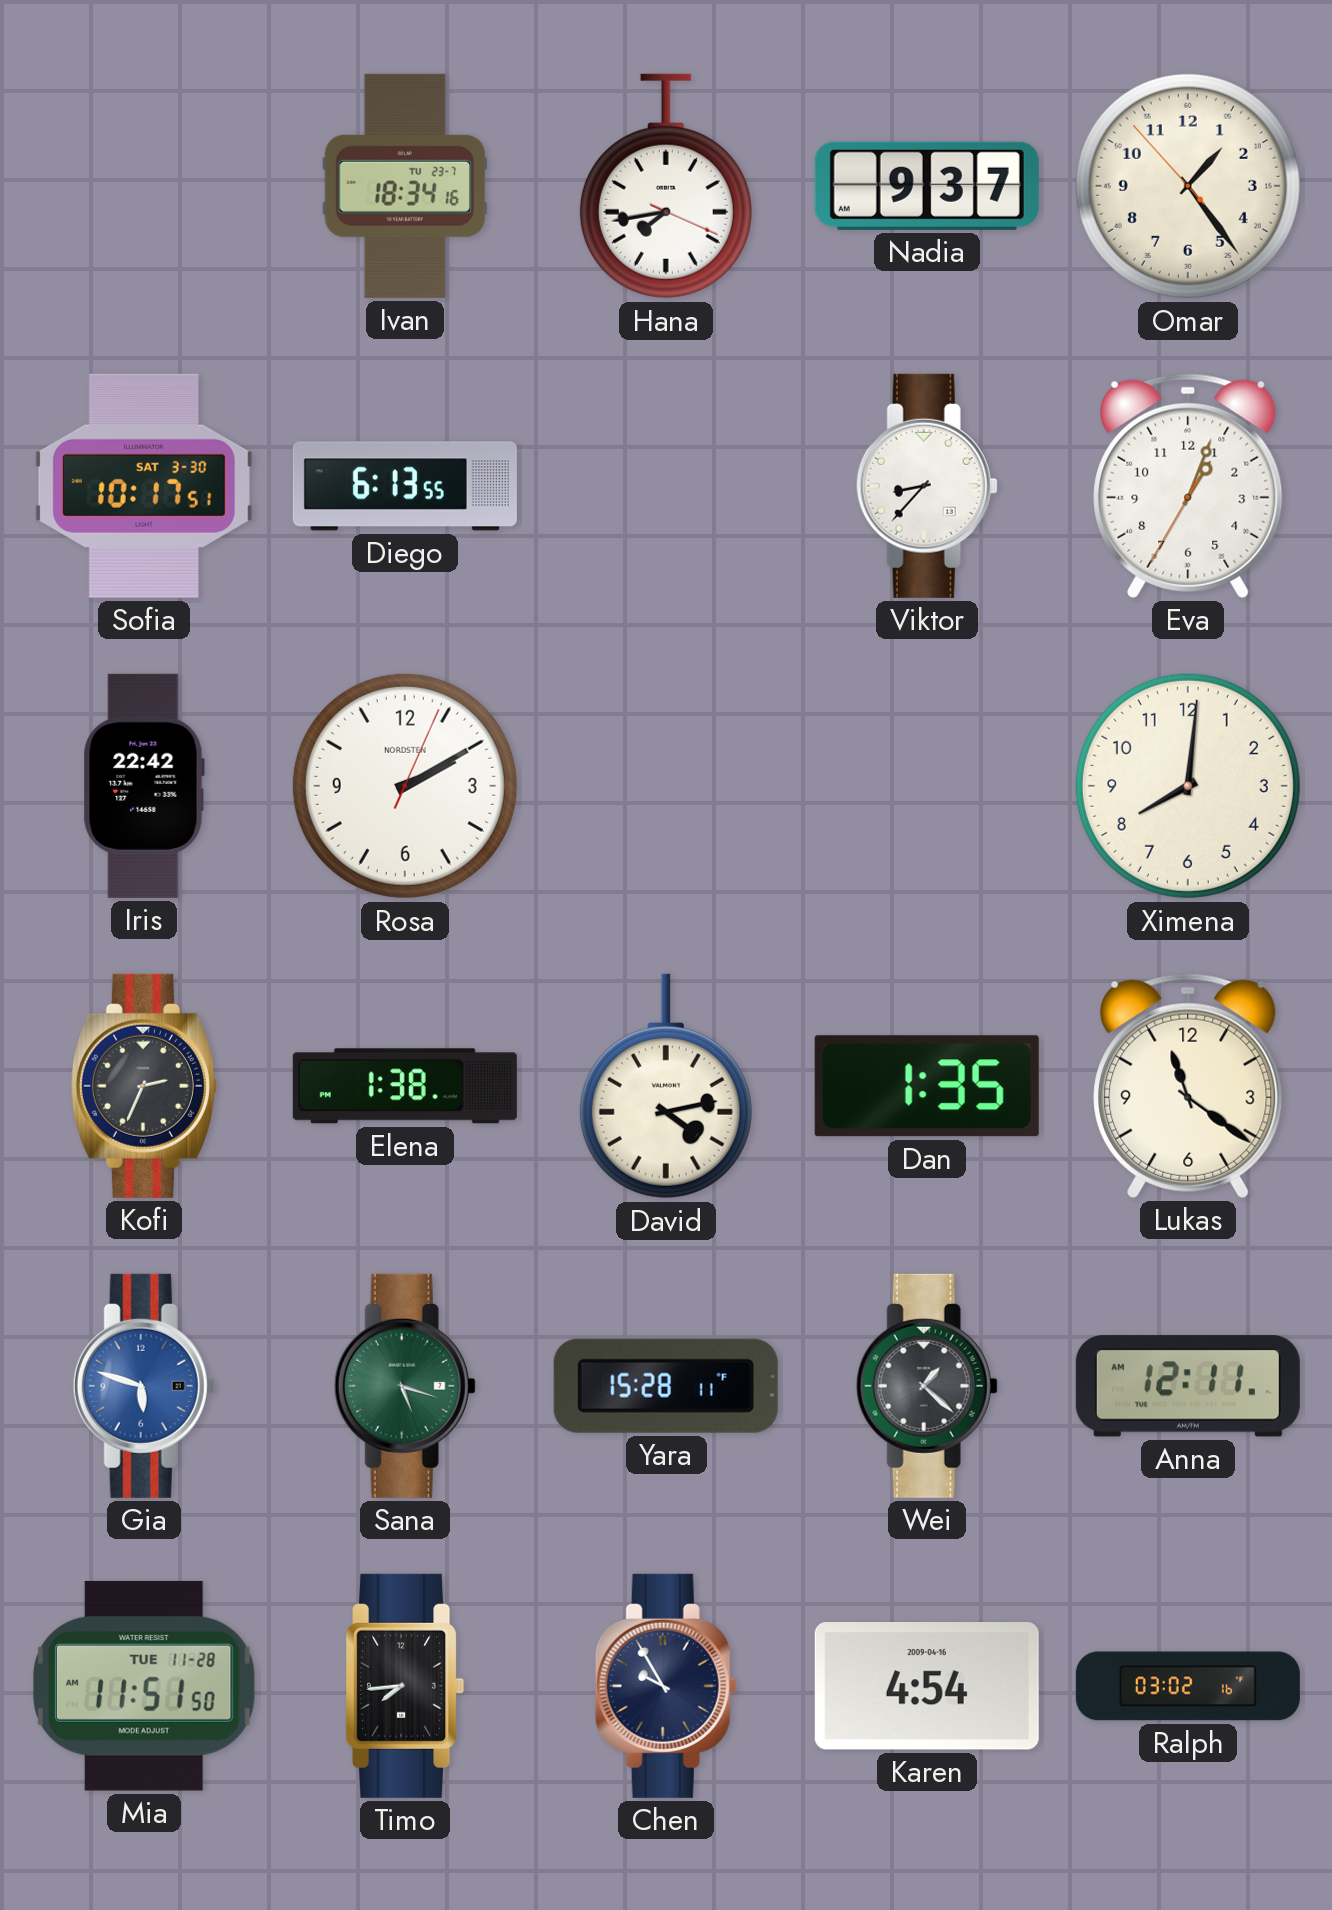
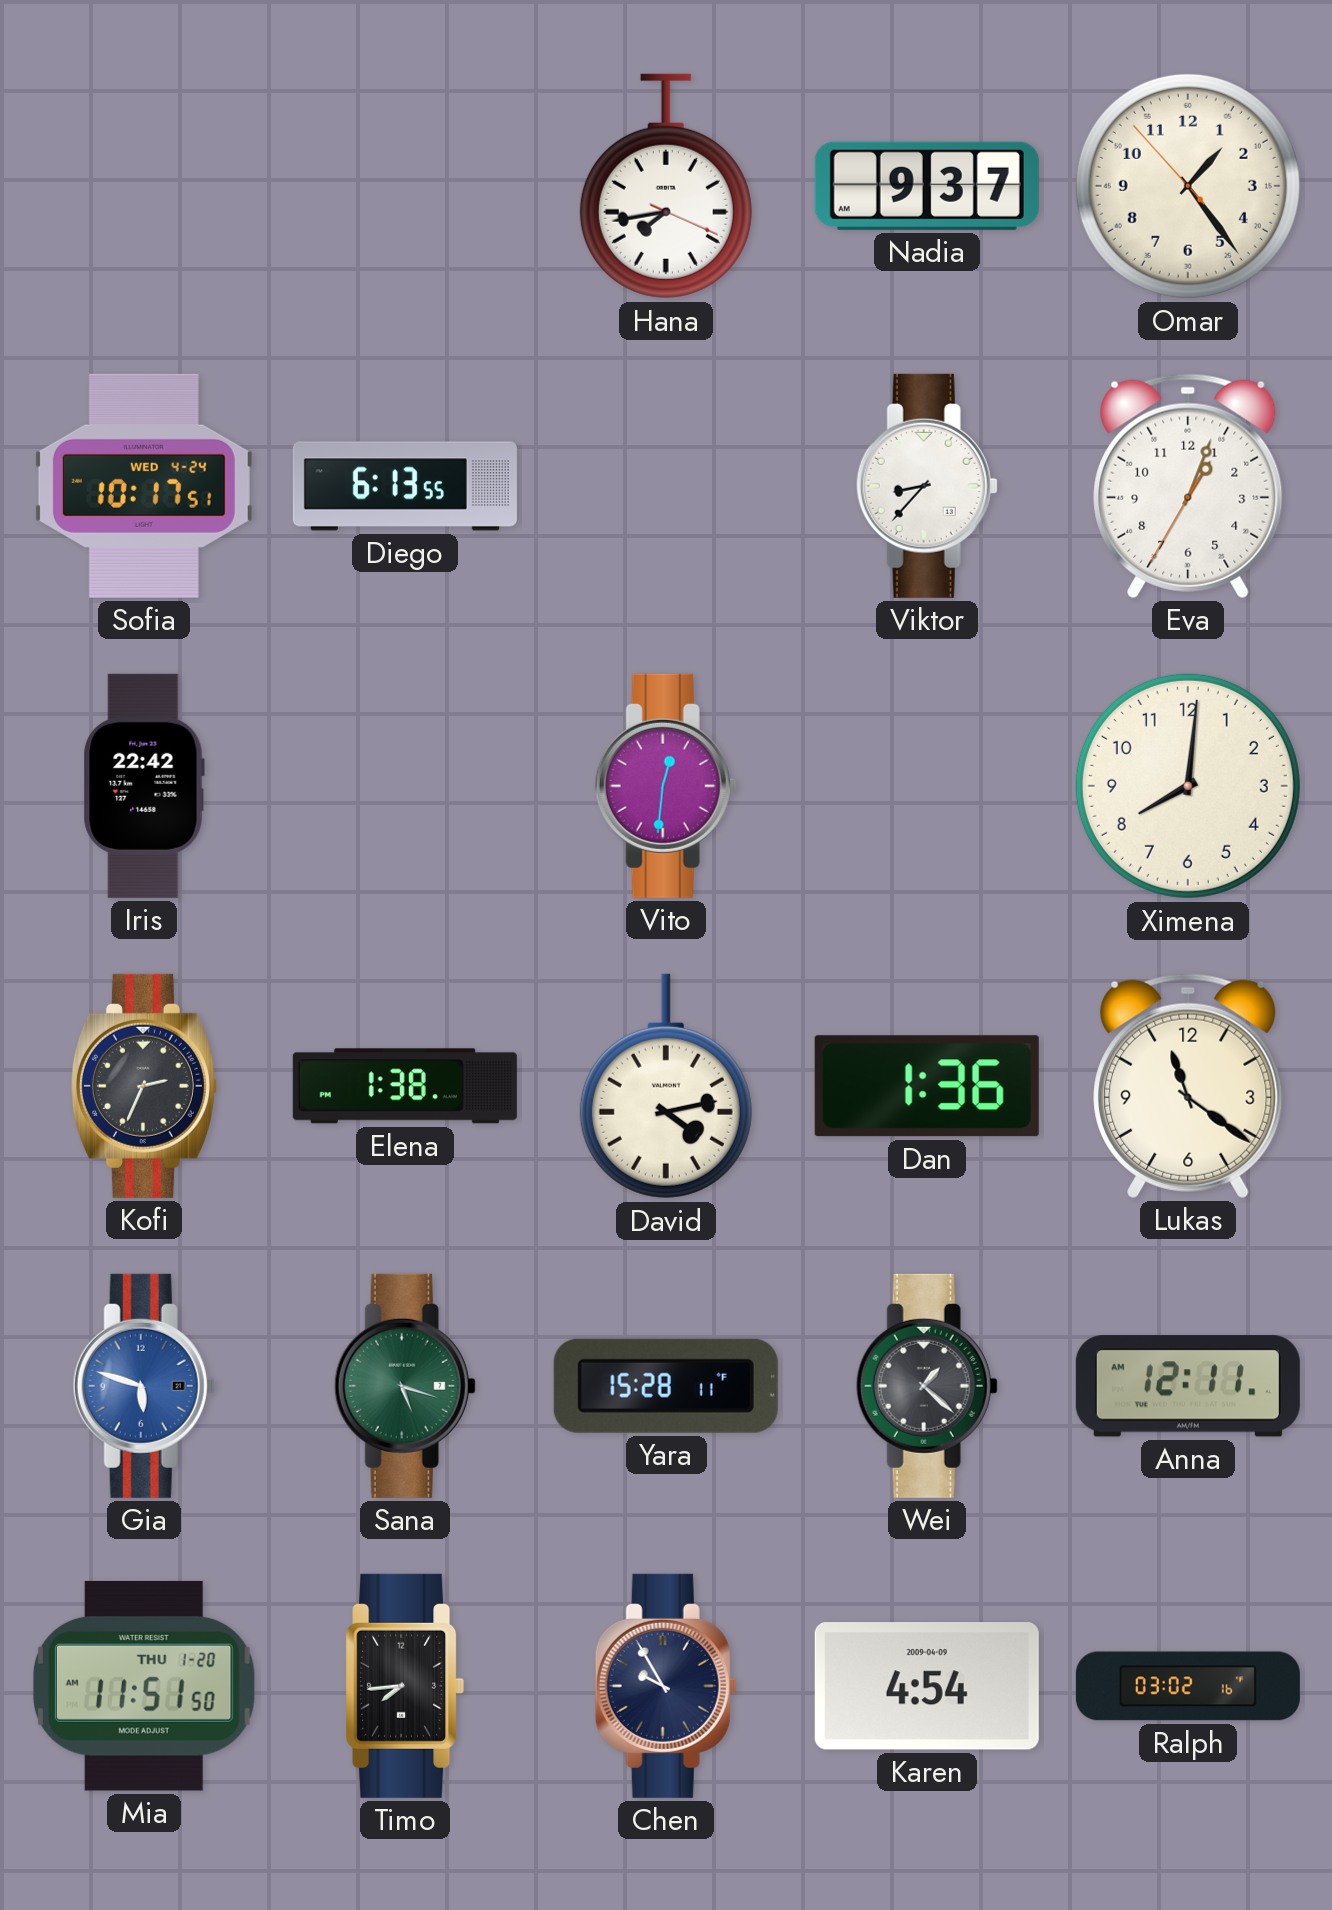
Ivan: 18:34 -> none
Sofia date: SAT 3-30 -> WED 4-24
Rosa: 2:10 -> none
Vito: none -> 12:31
Dan: 1:35 -> 1:36
Mia date: TUE 11-28 -> THU 1-20
Karen date: 2009-04-16 -> 2009-04-09
